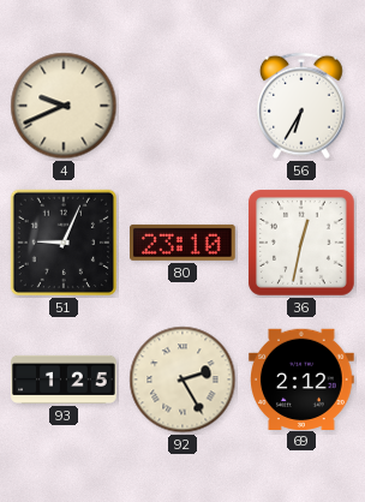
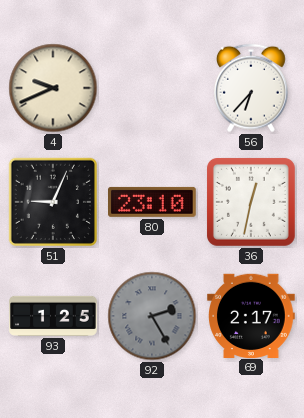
56: 6:35 -> 6:37
92 dial: cream -> grey
69: 2:12 -> 2:17
